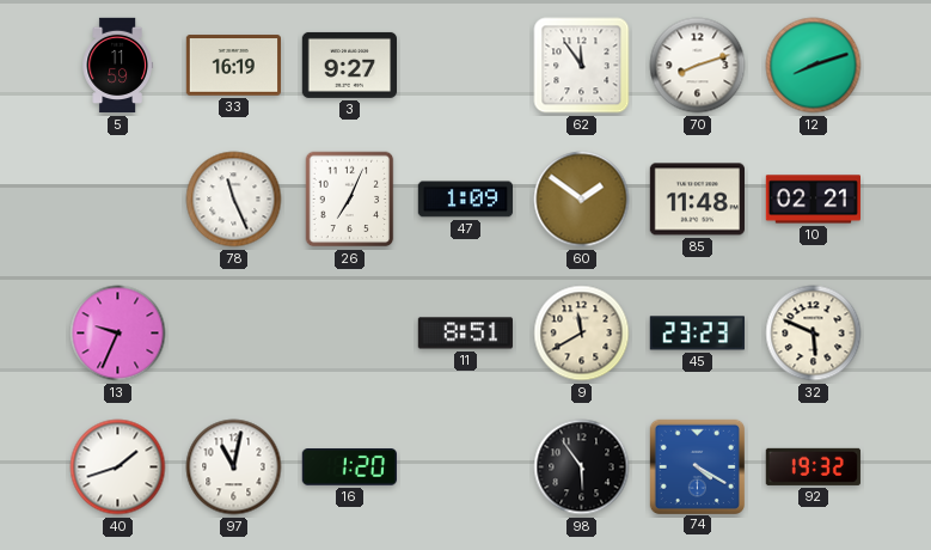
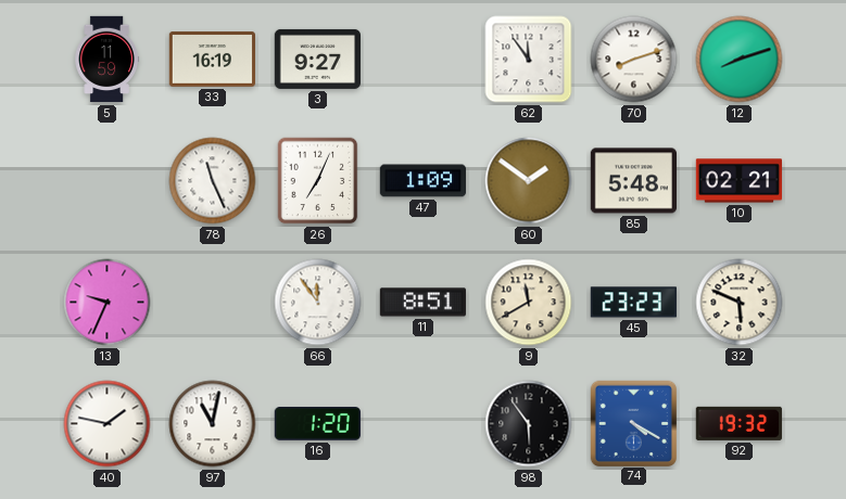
85: 11:48 -> 5:48
66: none -> 11:54
40: 1:42 -> 1:47
